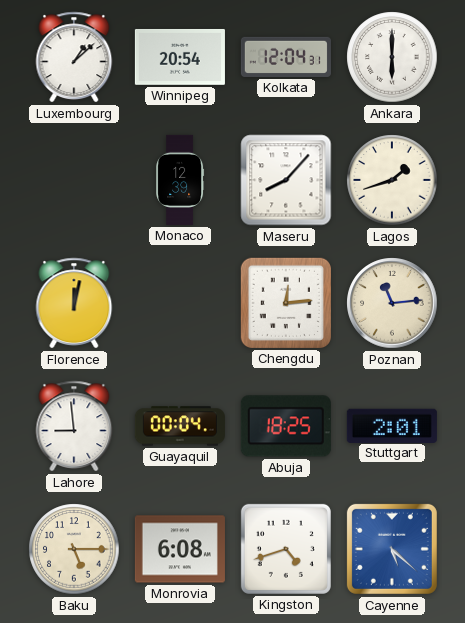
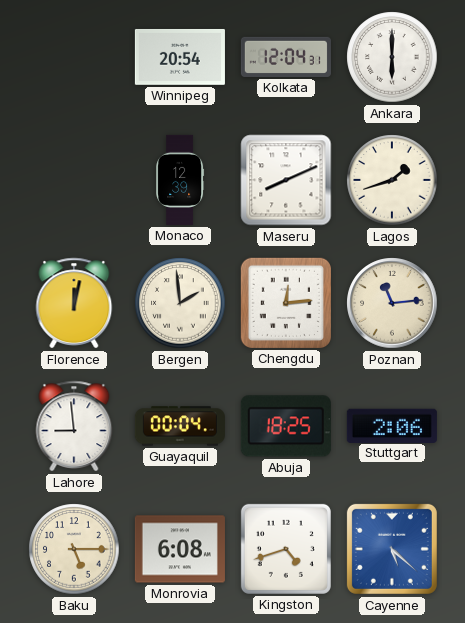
Luxembourg: 1:08 -> none
Maseru: 8:07 -> 8:11
Bergen: none -> 1:59
Stuttgart: 2:01 -> 2:06
